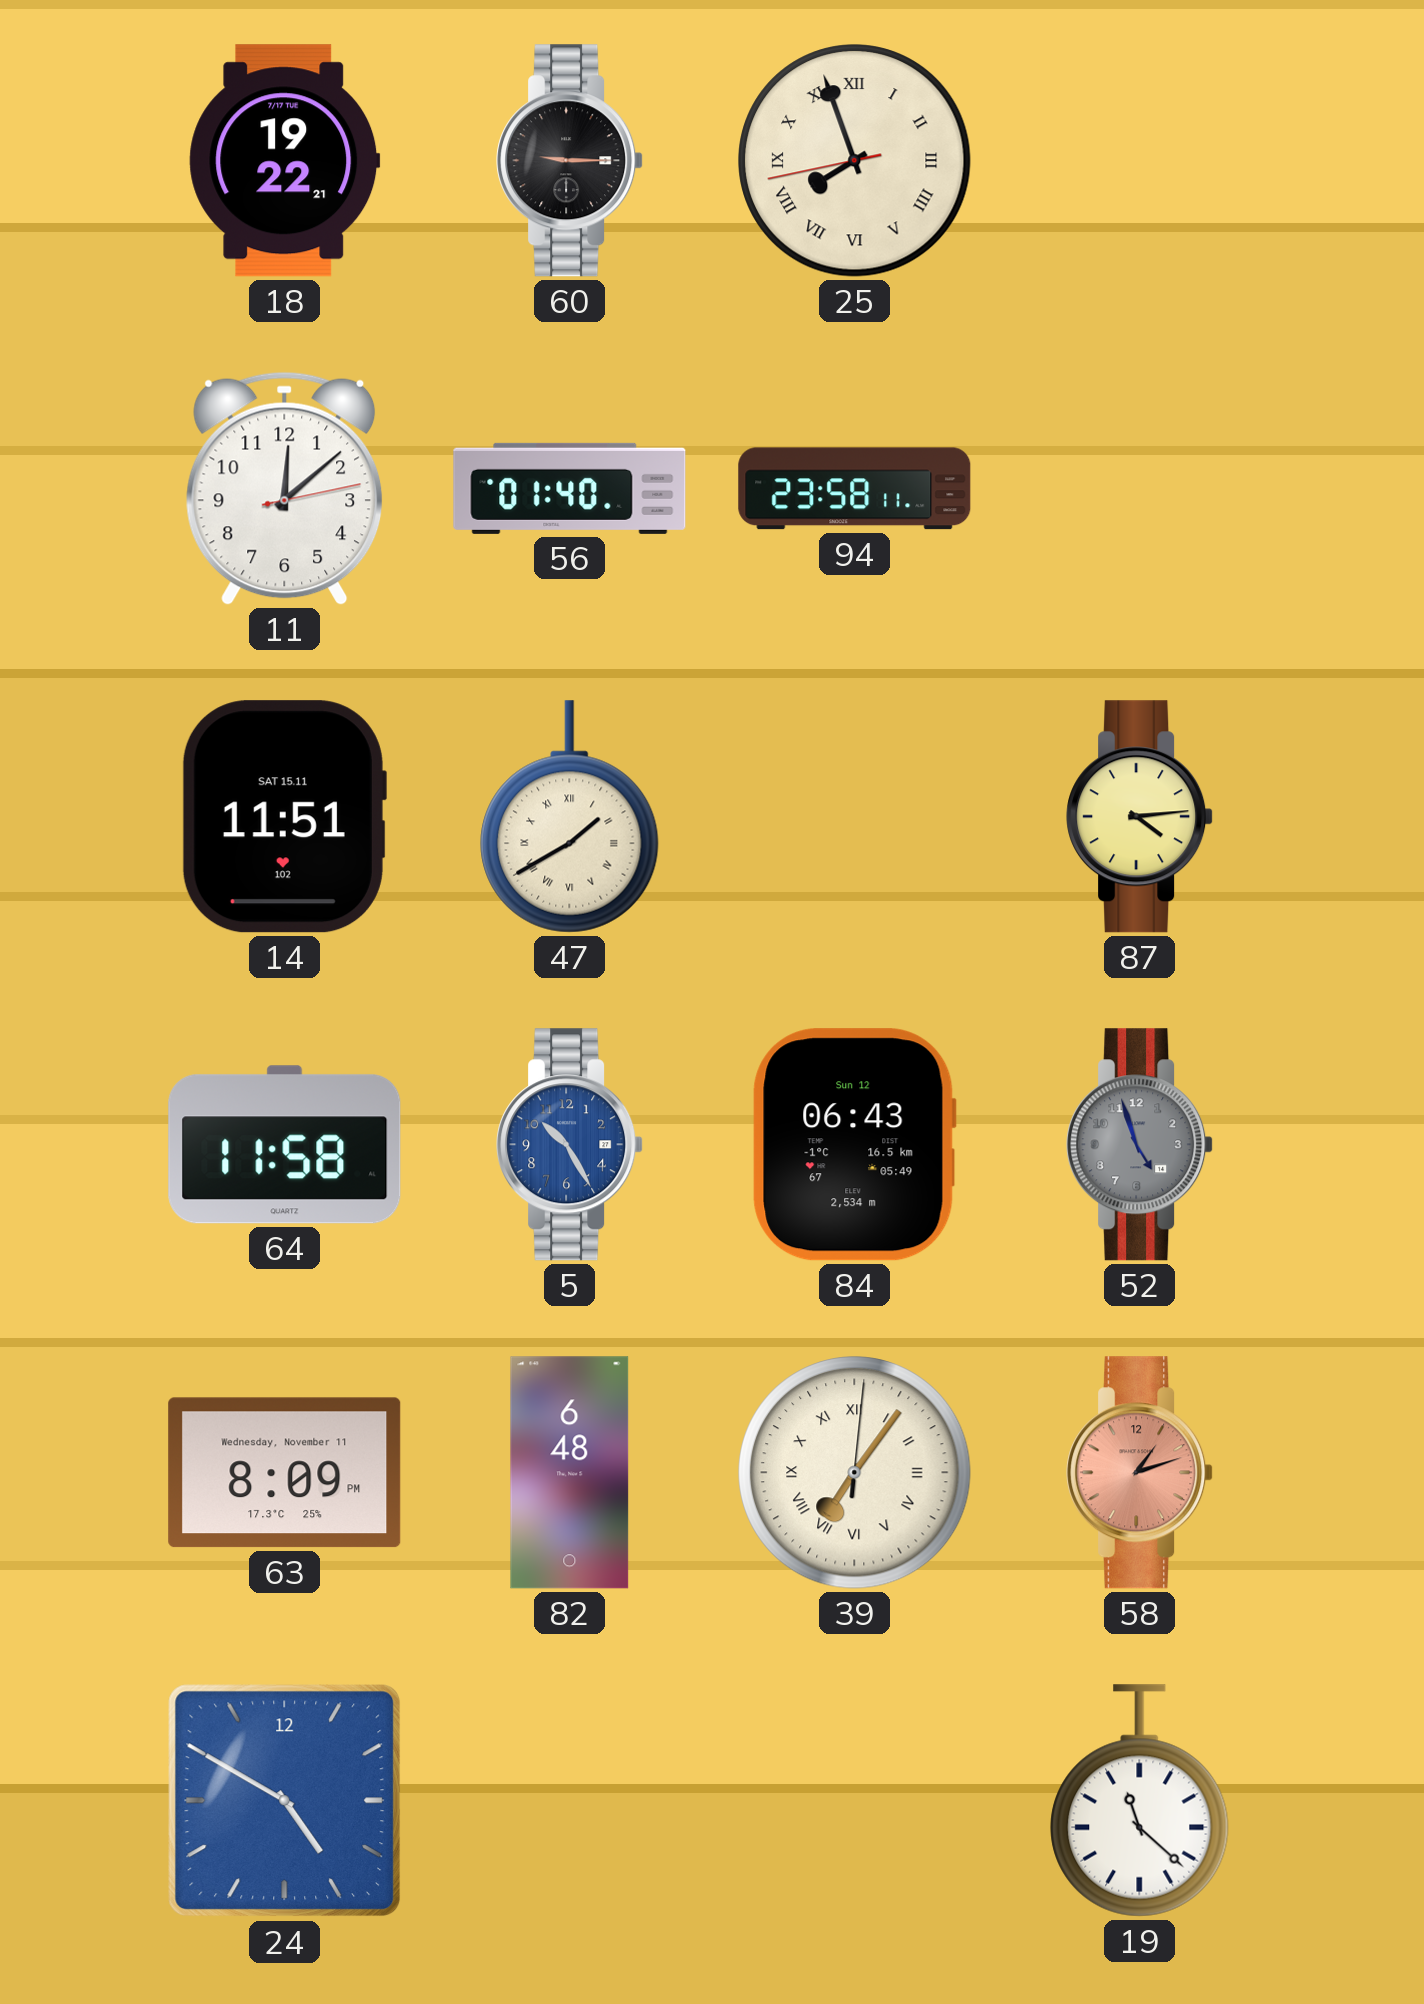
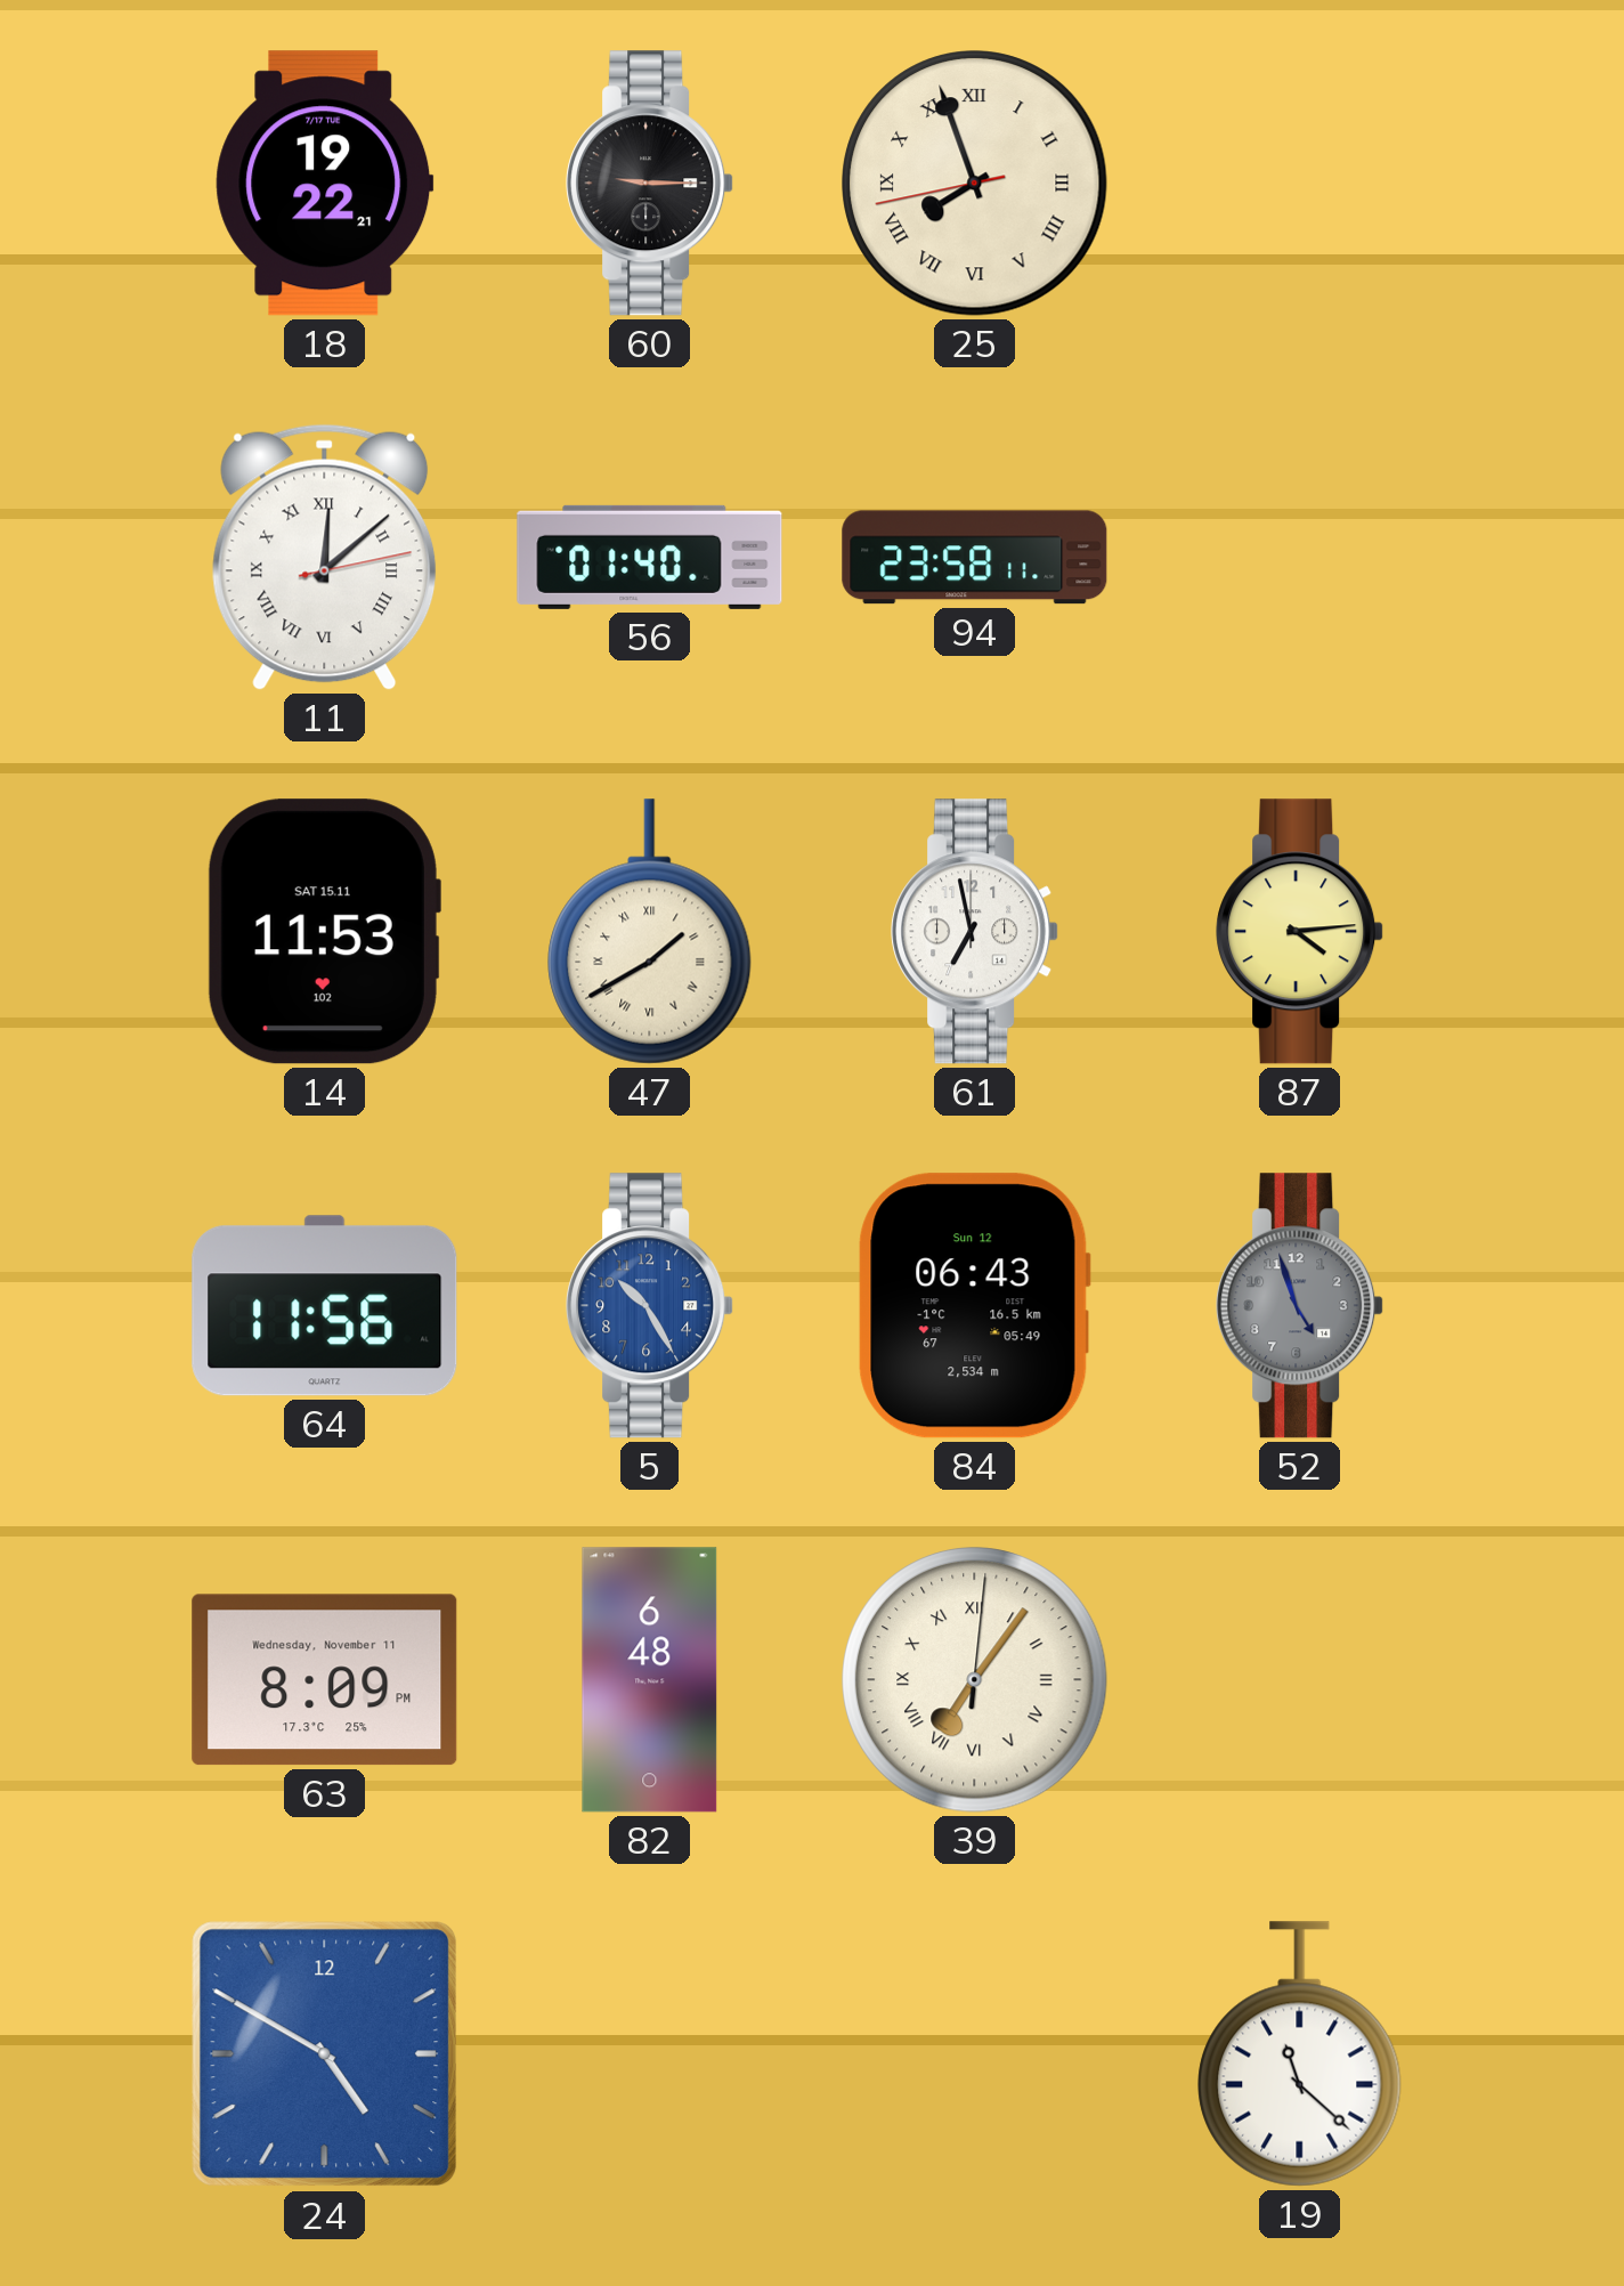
11 numerals: Arabic -> Roman
14: 11:51 -> 11:53
61: none -> 6:58
64: 11:58 -> 11:56
58: 1:12 -> none
